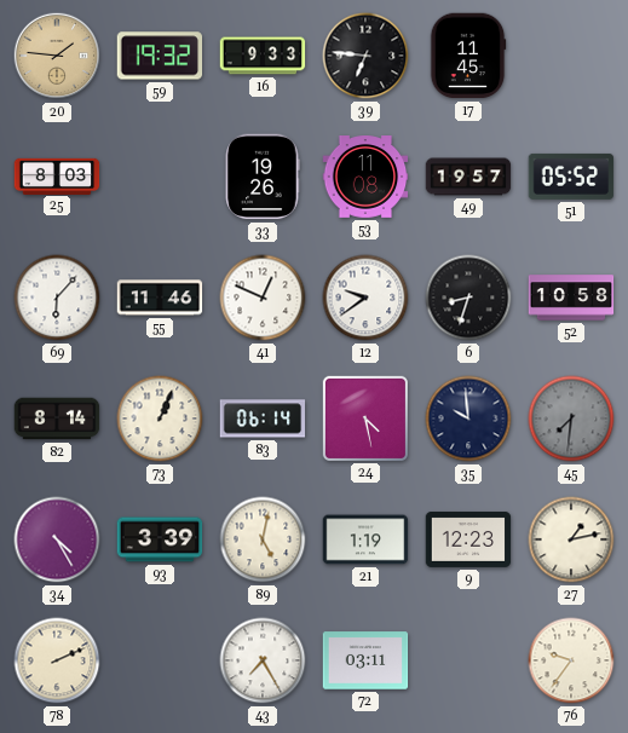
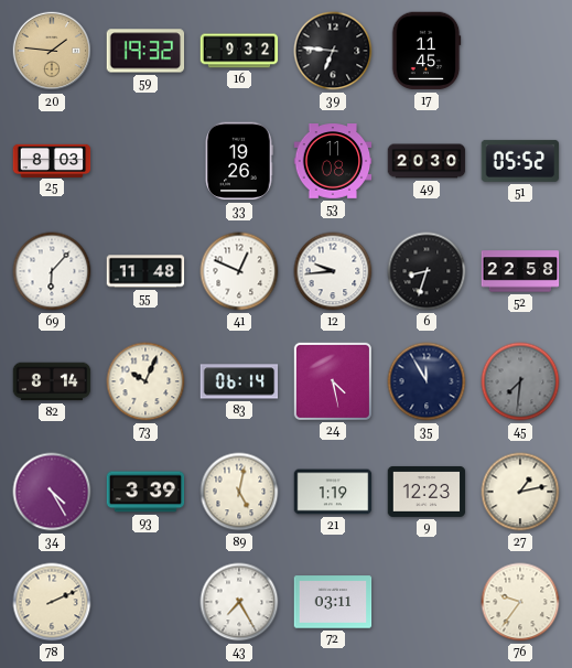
16: 9:33 -> 9:32
49: 19:57 -> 20:30
55: 11:46 -> 11:48
12: 9:39 -> 9:44
52: 10:58 -> 22:58
73: 1:04 -> 10:04
35: 9:59 -> 11:55
